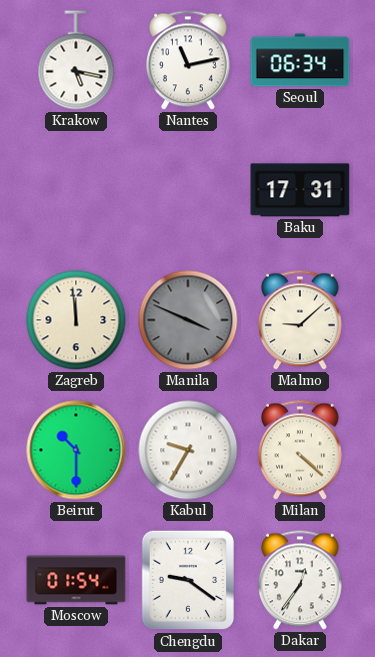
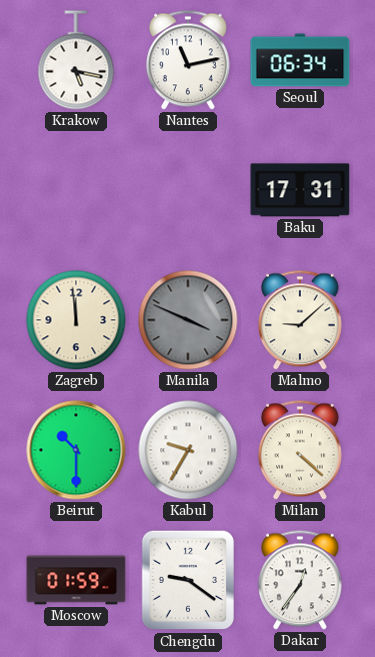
Moscow: 01:54 -> 01:59
